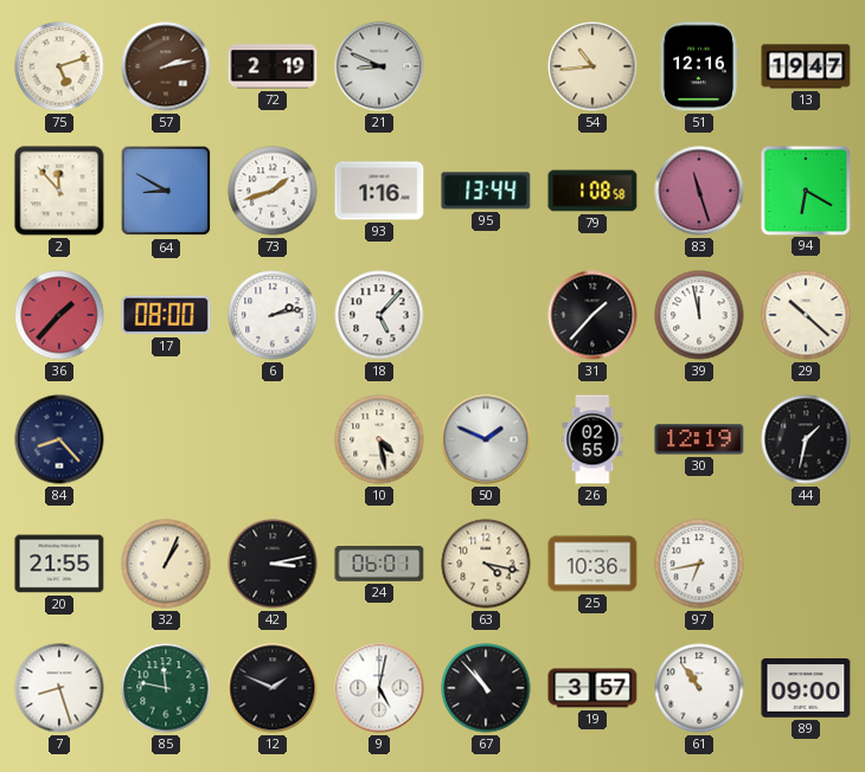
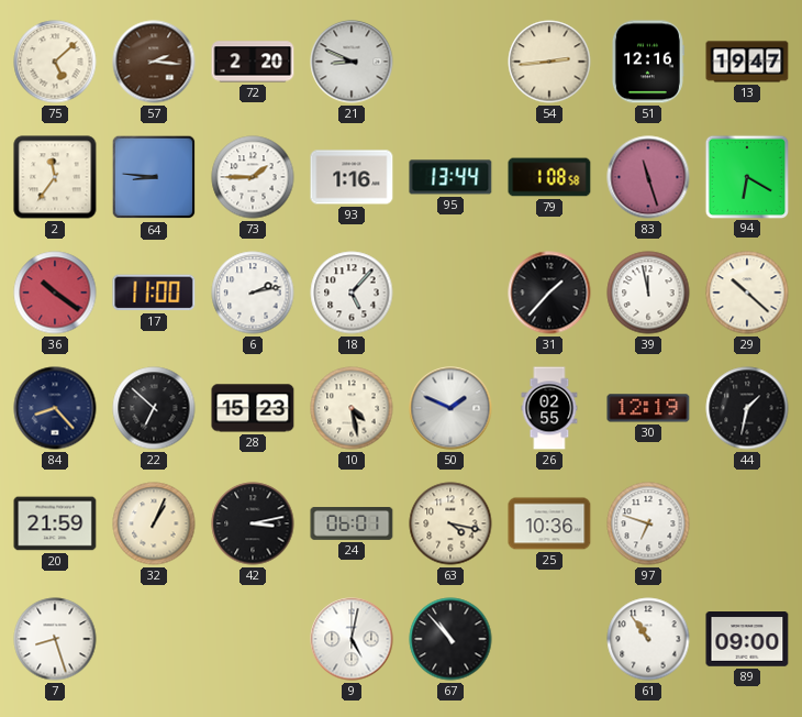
75: 5:12 -> 5:08
57: 2:13 -> 2:16
72: 2:19 -> 2:20
54: 10:44 -> 2:44
2: 11:53 -> 11:36
64: 8:50 -> 8:46
73: 1:42 -> 1:45
36: 1:37 -> 10:21
17: 08:00 -> 11:00
22: none -> 6:52
28: none -> 15:23
20: 21:55 -> 21:59
97: 6:43 -> 6:48
85: 11:47 -> none
12: 1:49 -> none
19: 3:57 -> none
